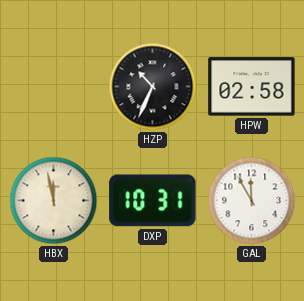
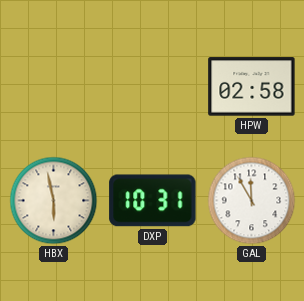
HZP: 10:34 -> none
HBX: 11:58 -> 5:58
